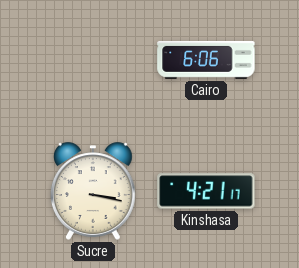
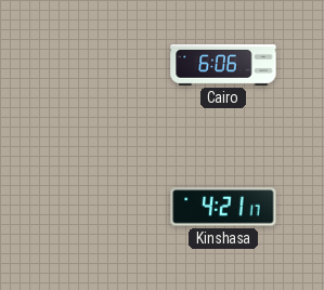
Sucre: 3:17 -> none
